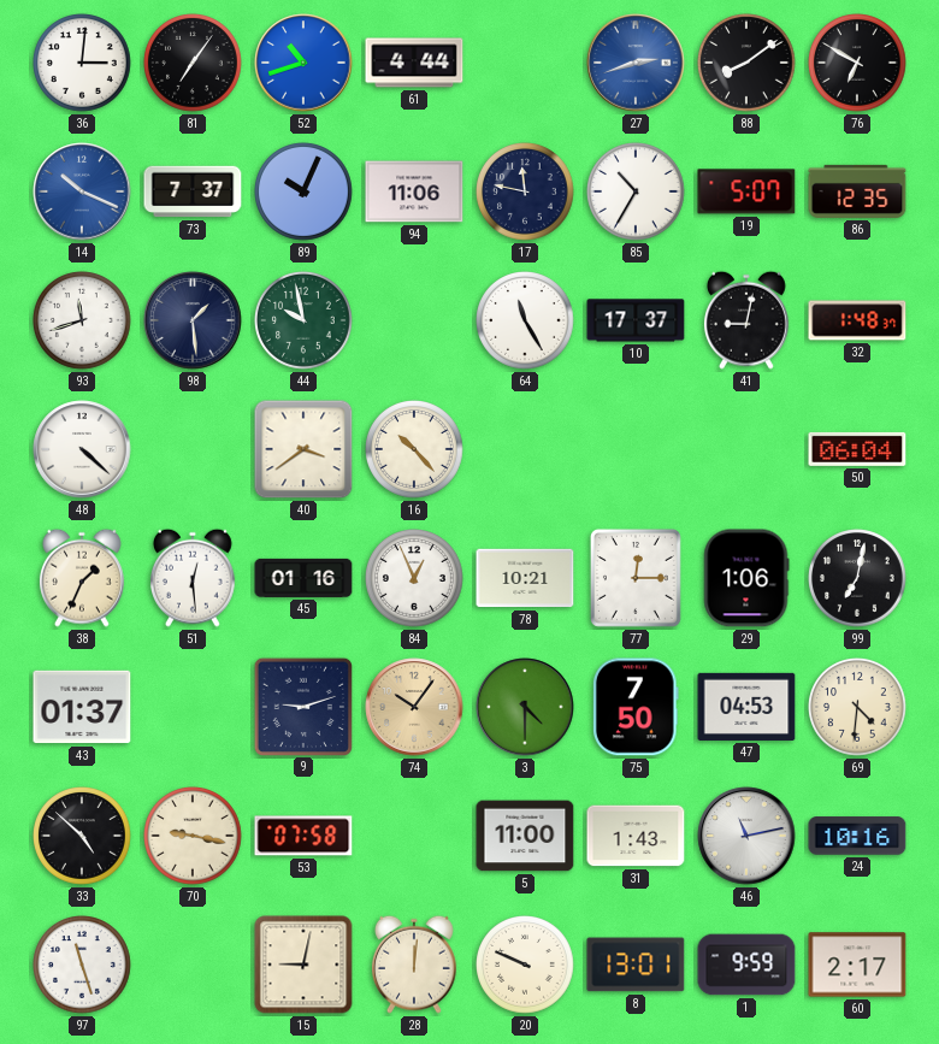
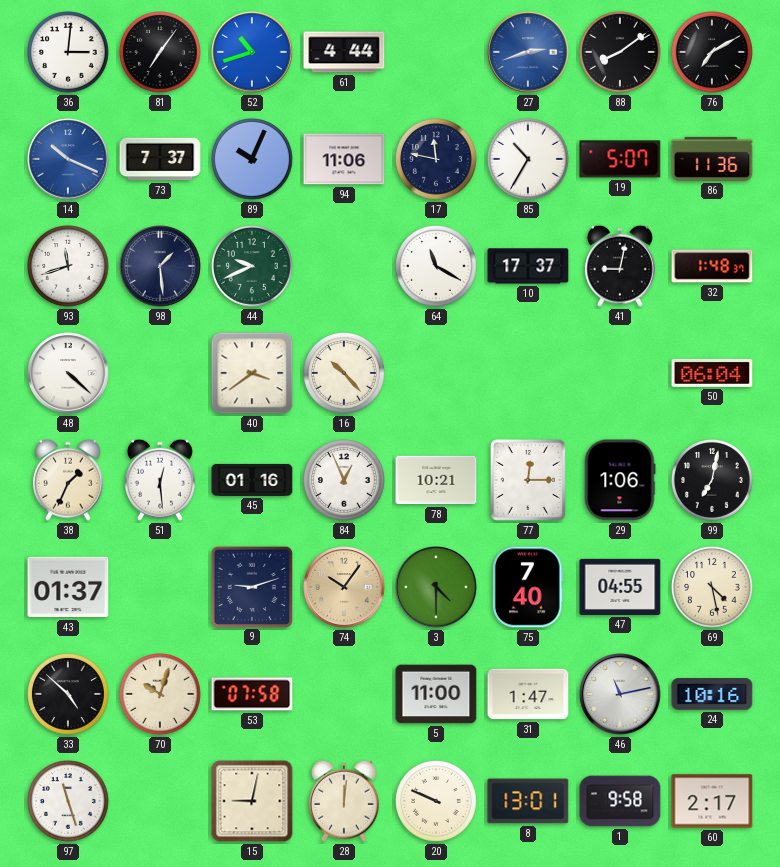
76: 6:50 -> 7:10
86: 12:35 -> 11:36
44: 9:58 -> 9:41
64: 11:25 -> 11:20
75: 7:50 -> 7:40
47: 04:53 -> 04:55
69: 4:31 -> 4:28
70: 9:17 -> 10:03
31: 1:43 -> 1:47
1: 9:59 -> 9:58
